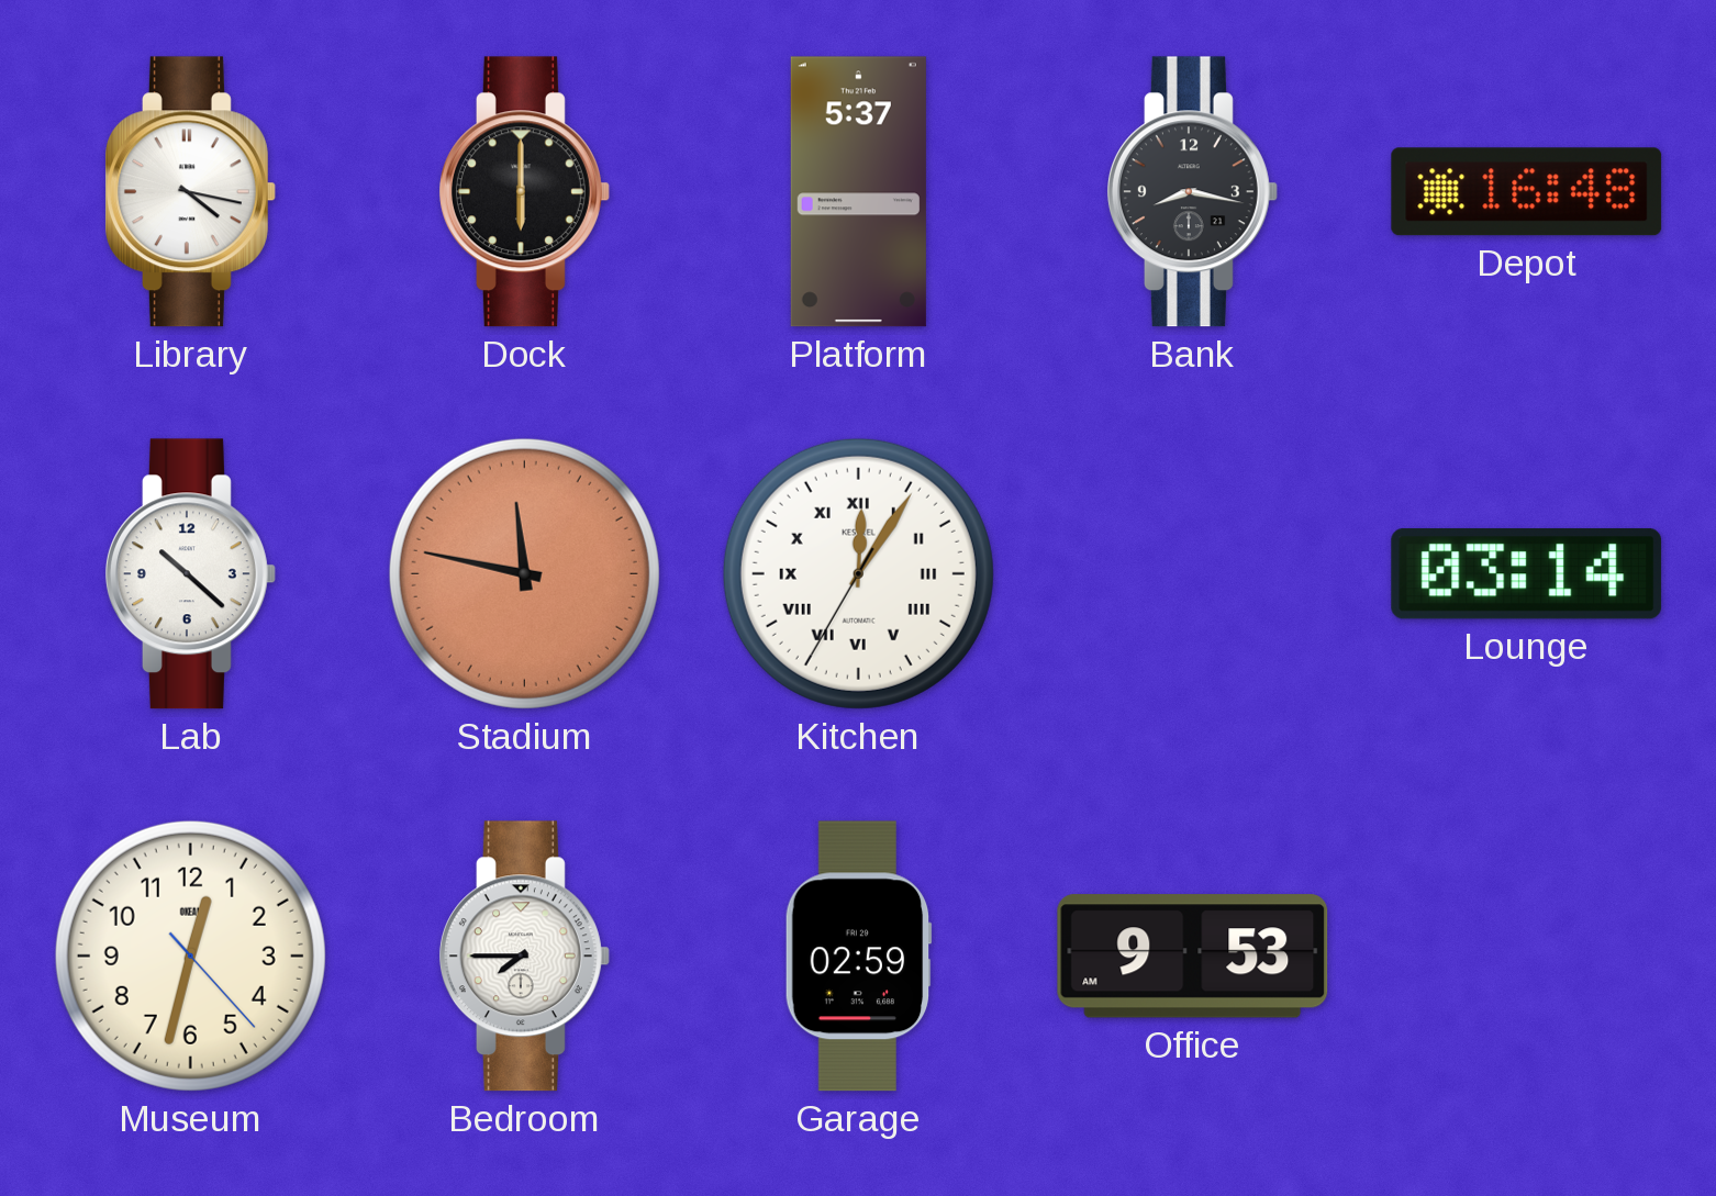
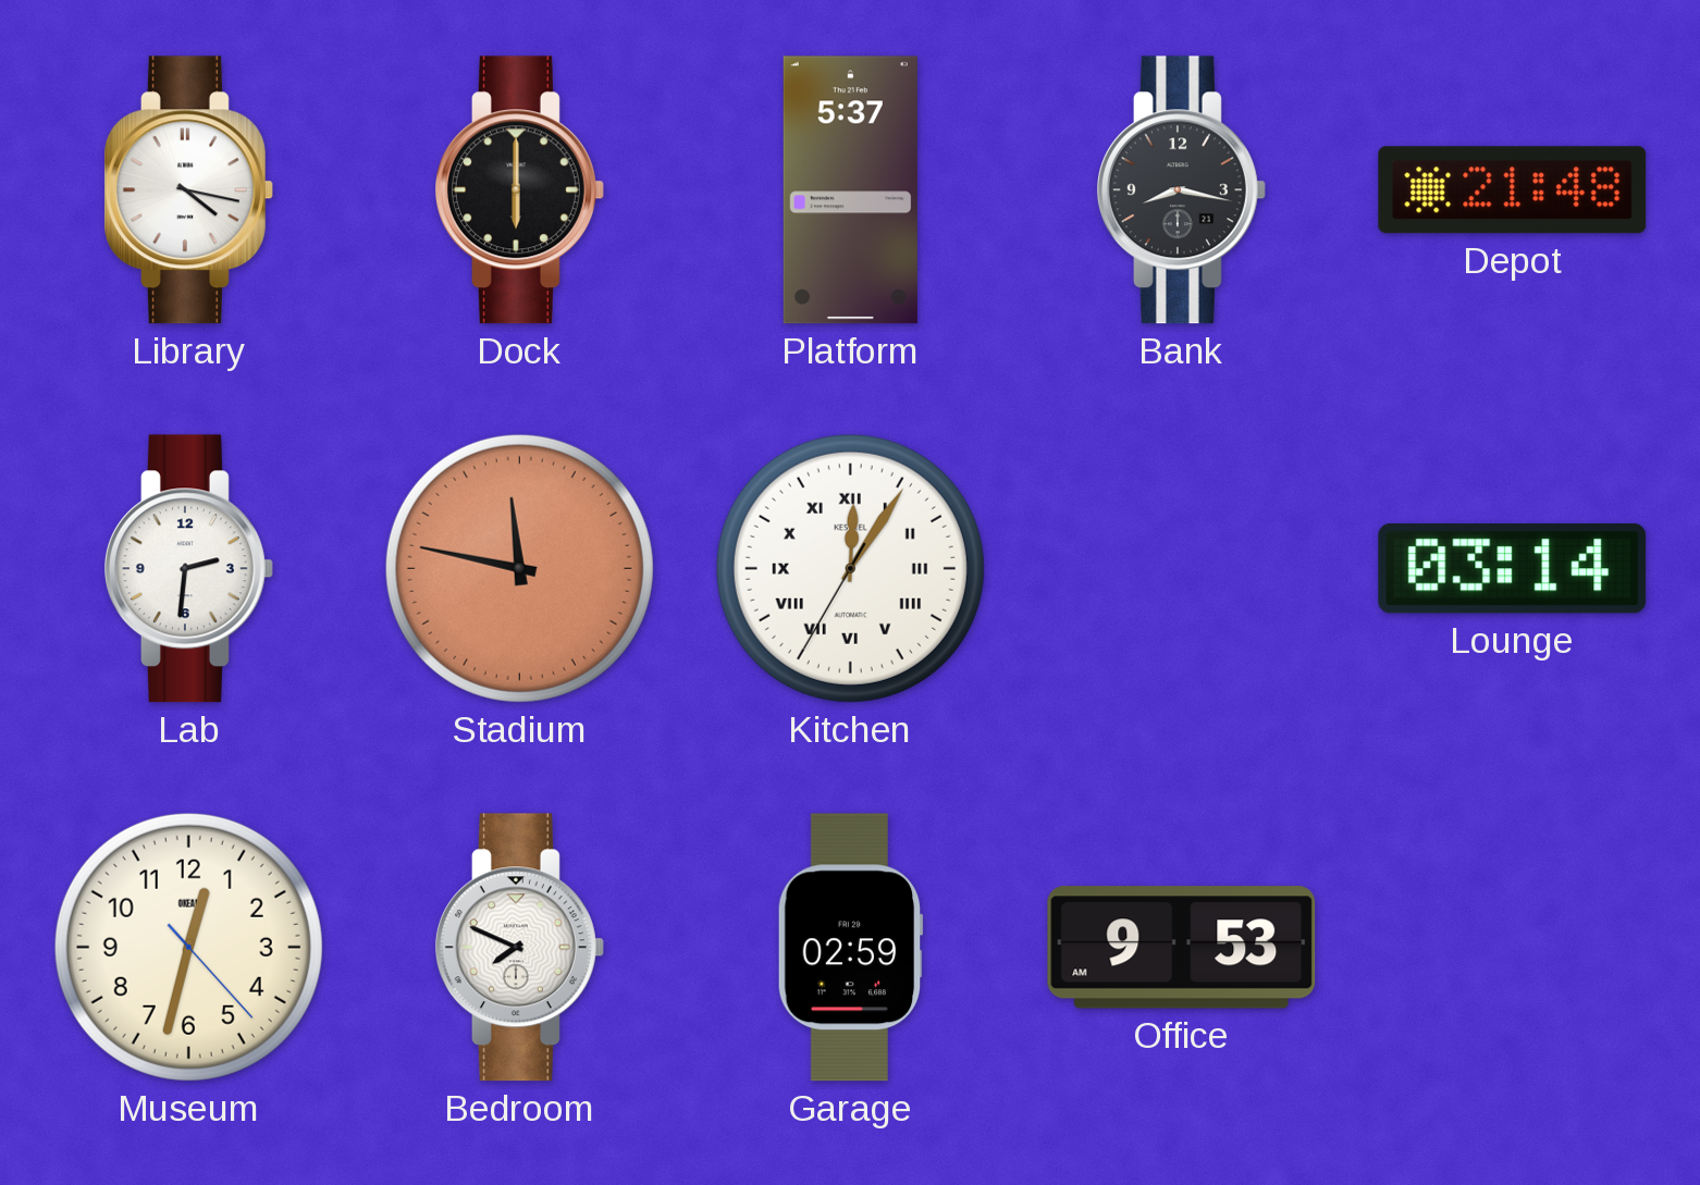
Depot: 16:48 -> 21:48
Lab: 10:22 -> 2:31
Bedroom: 7:45 -> 7:49
